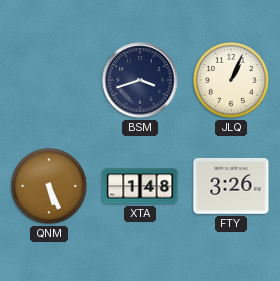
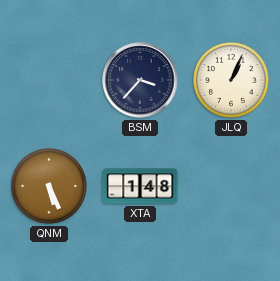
BSM: 3:42 -> 3:37
FTY: 3:26 -> none
